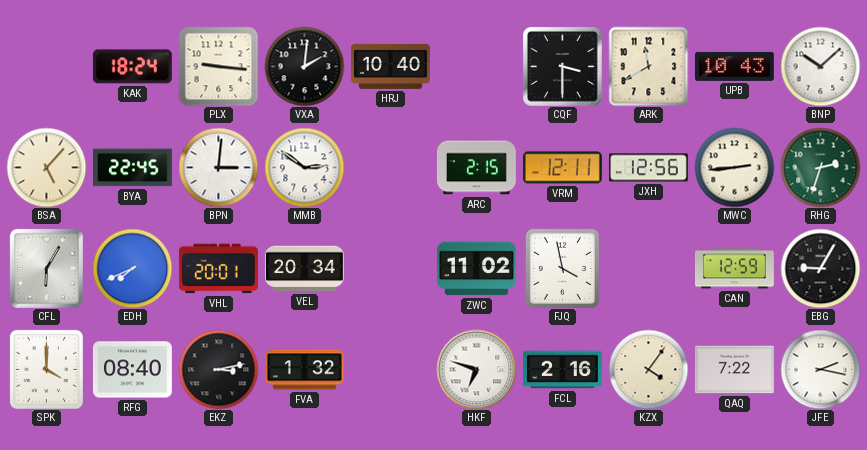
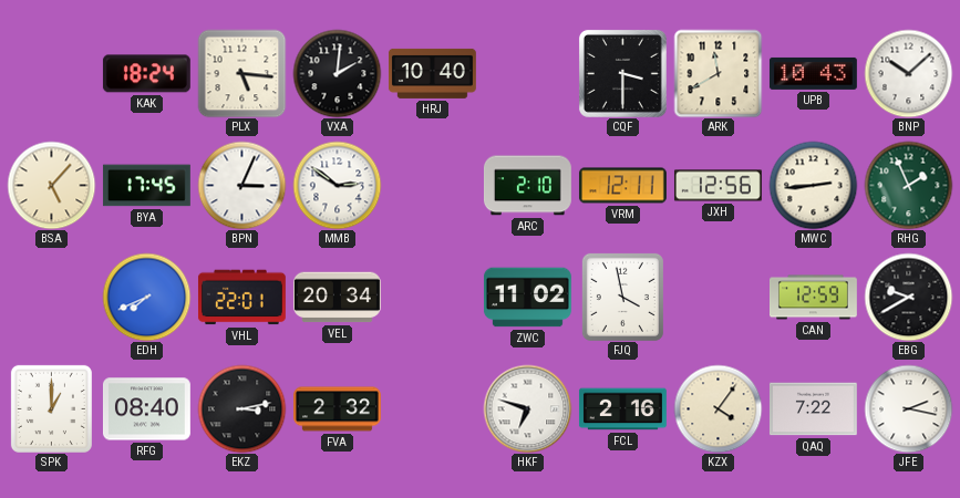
PLX: 9:16 -> 5:16
BYA: 22:45 -> 17:45
BPN: 3:01 -> 3:04
ARC: 2:15 -> 2:10
RHG: 2:33 -> 1:56
CFL: 6:05 -> none
VHL: 20:01 -> 22:01
EBG: 9:05 -> 9:40
SPK: 4:00 -> 1:00
FVA: 1:32 -> 2:32
